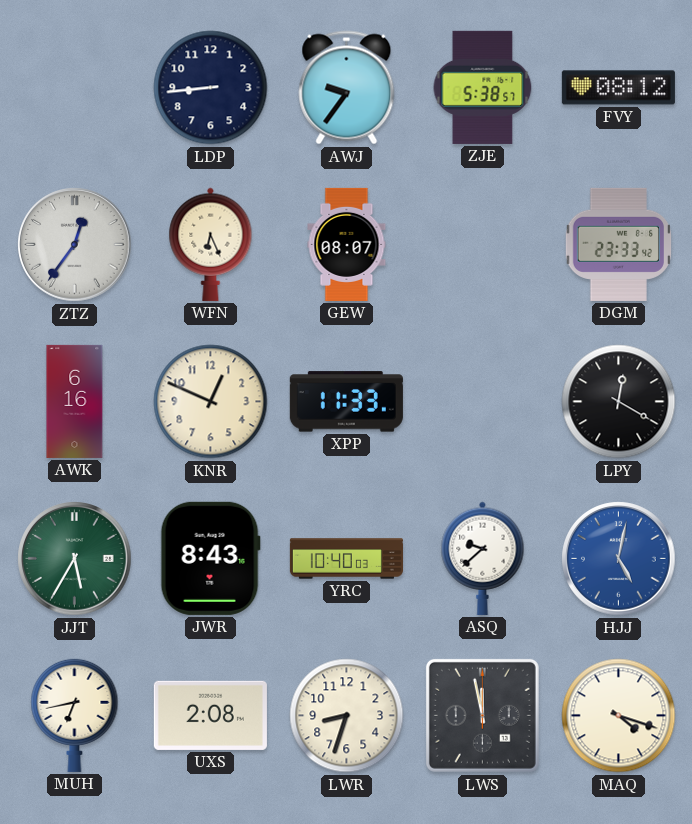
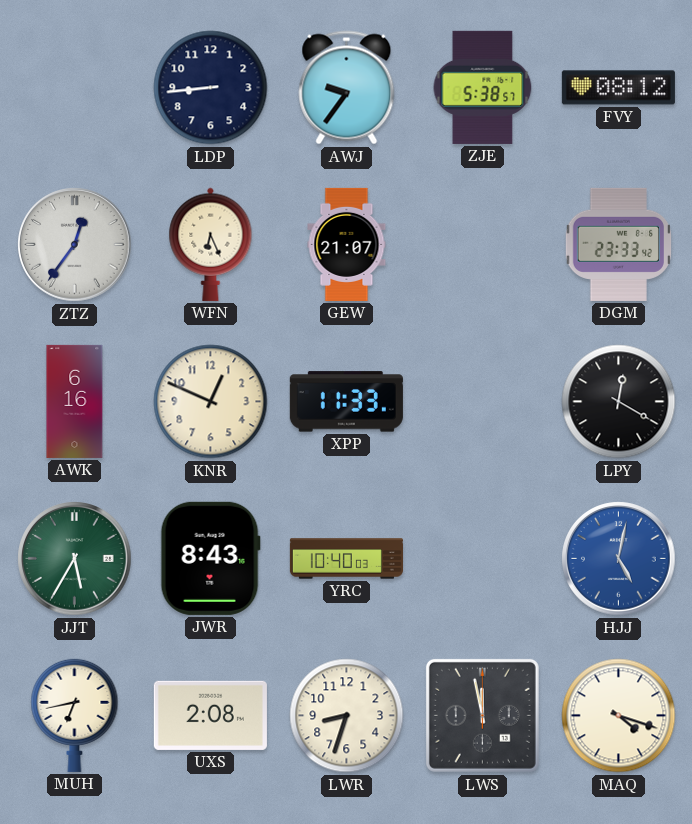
GEW: 08:07 -> 21:07
ASQ: 9:38 -> none
